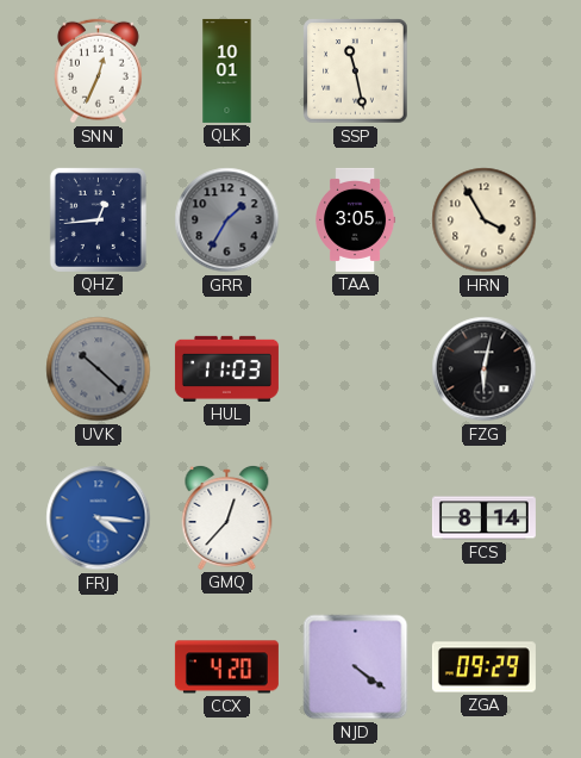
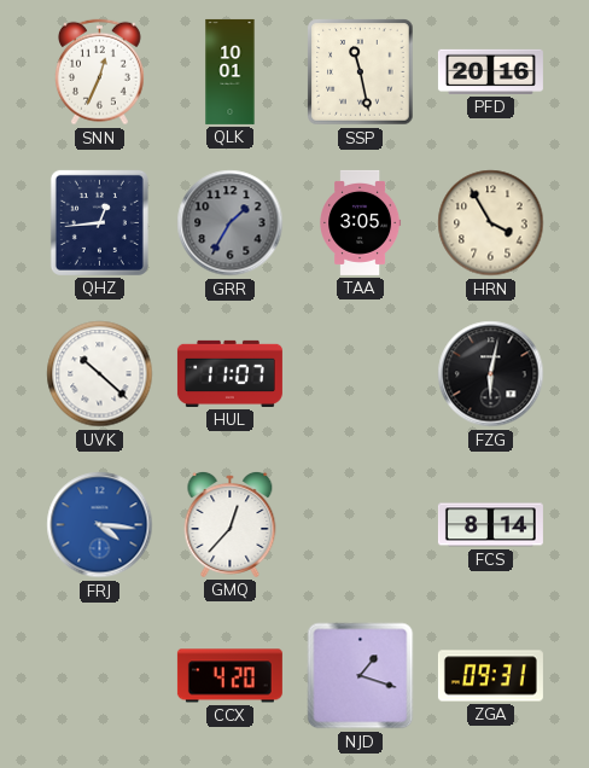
PFD: none -> 20:16
UVK dial: grey -> white
HUL: 11:03 -> 11:07
NJD: 4:21 -> 1:18
ZGA: 09:29 -> 09:31
